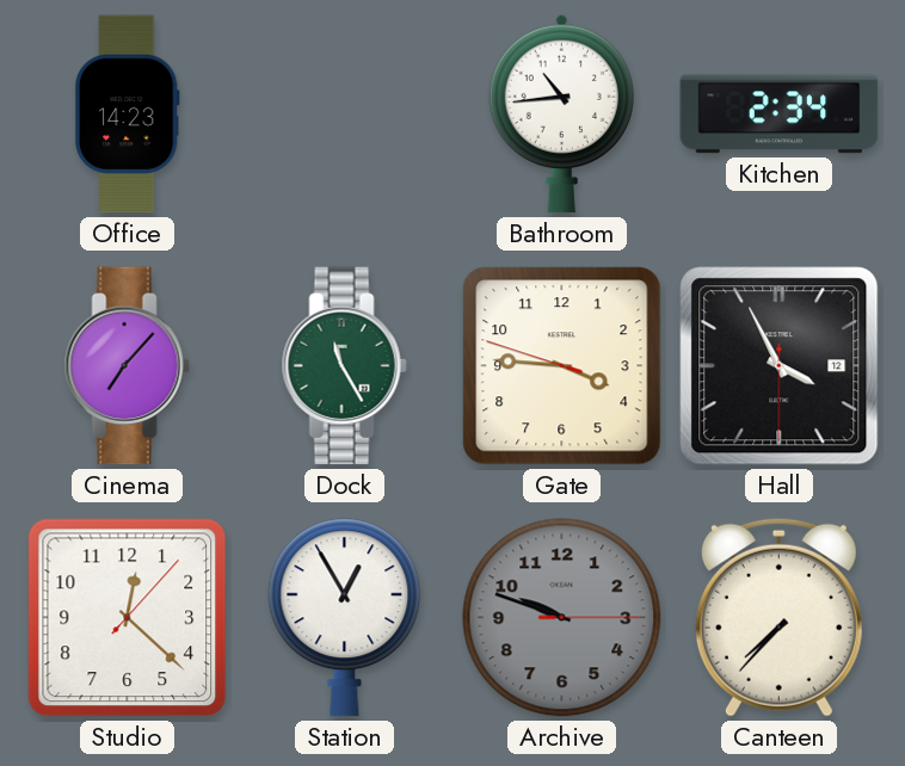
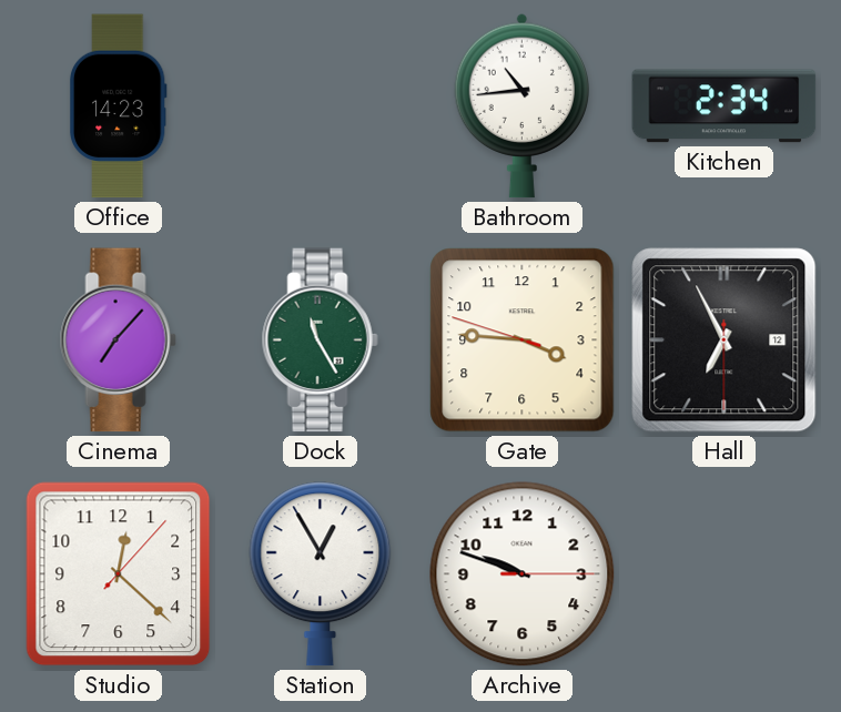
Hall: 3:55 -> 6:55
Archive dial: grey -> white
Canteen: 7:37 -> none
